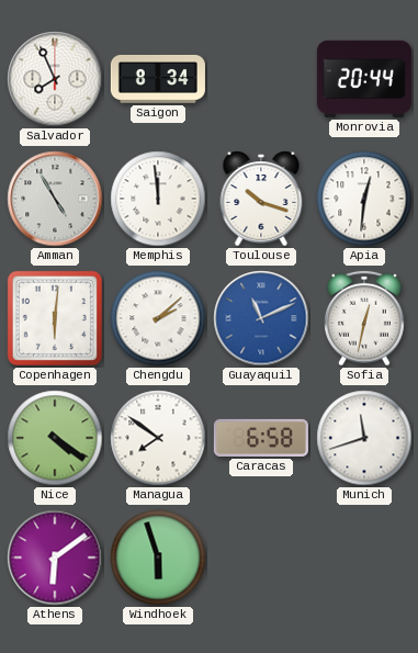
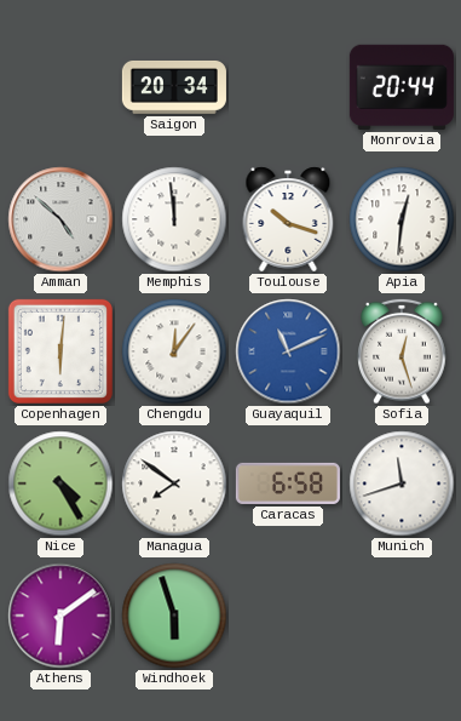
Salvador: 7:56 -> none
Saigon: 8:34 -> 20:34
Amman: 4:55 -> 4:52
Chengdu: 2:08 -> 12:06
Sofia: 12:32 -> 12:27
Nice: 4:21 -> 4:25
